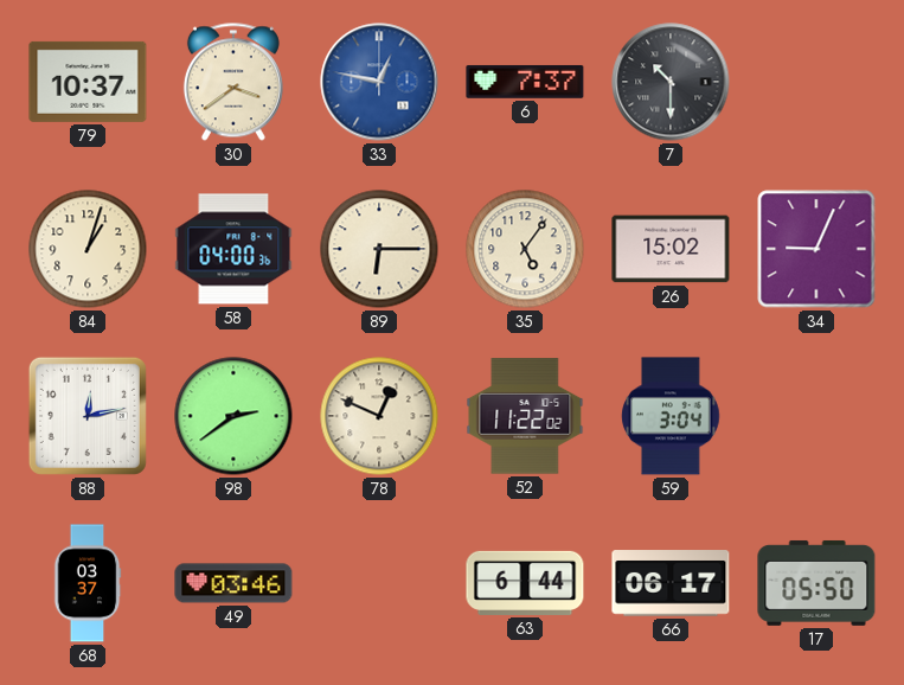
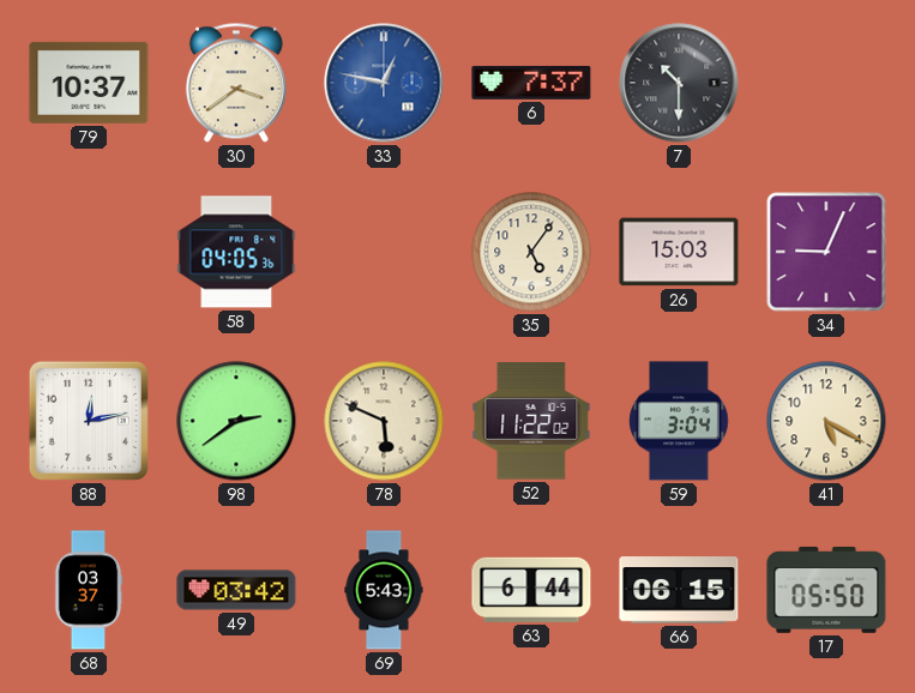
84: 1:03 -> none
58: 04:00 -> 04:05
89: 6:15 -> none
26: 15:02 -> 15:03
78: 12:49 -> 5:49
41: none -> 5:20
49: 03:46 -> 03:42
69: none -> 5:43
66: 06:17 -> 06:15
